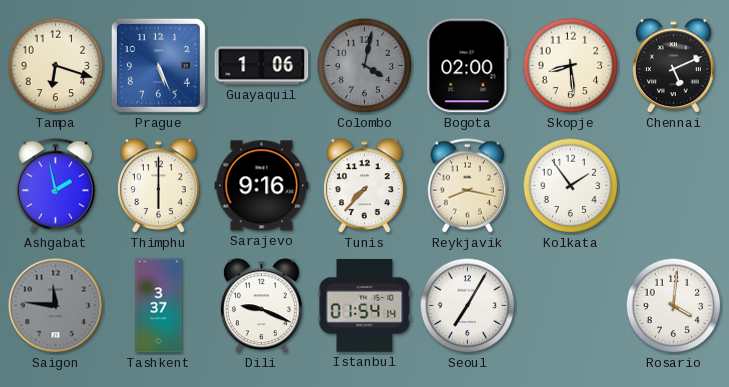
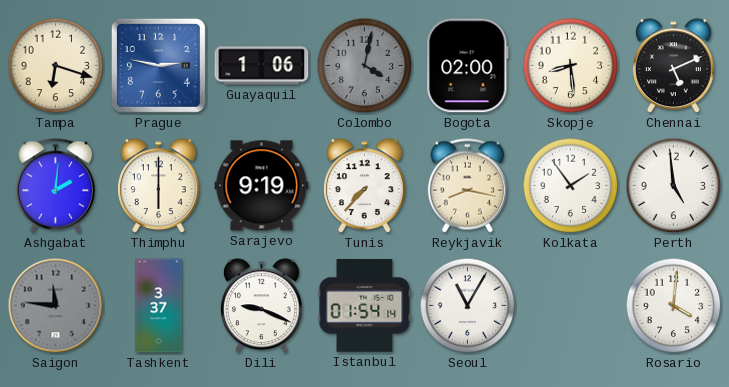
Prague: 5:26 -> 2:47
Ashgabat: 1:58 -> 2:01
Sarajevo: 9:16 -> 9:19
Perth: none -> 4:59
Seoul: 7:05 -> 11:05
